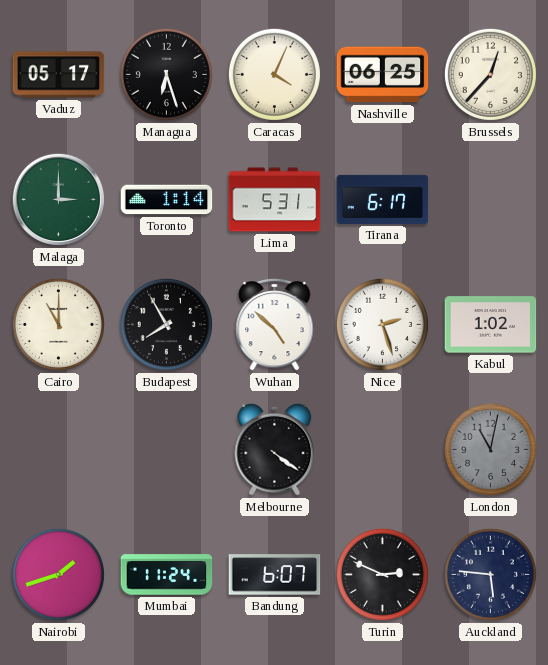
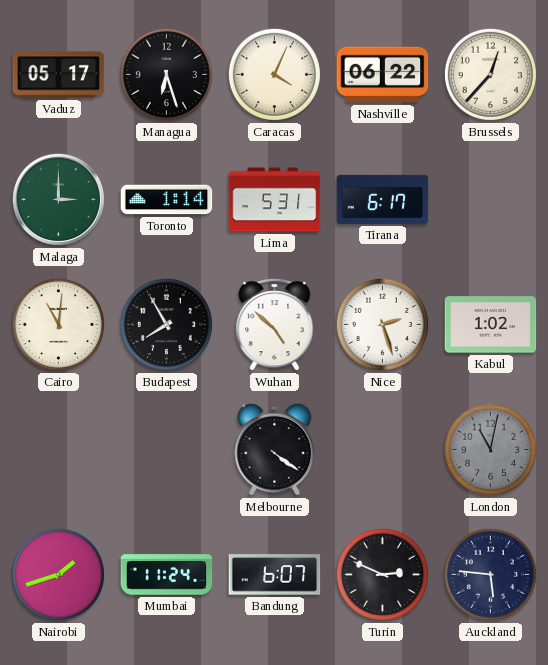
Nashville: 06:25 -> 06:22
Cairo: 11:00 -> 11:01
